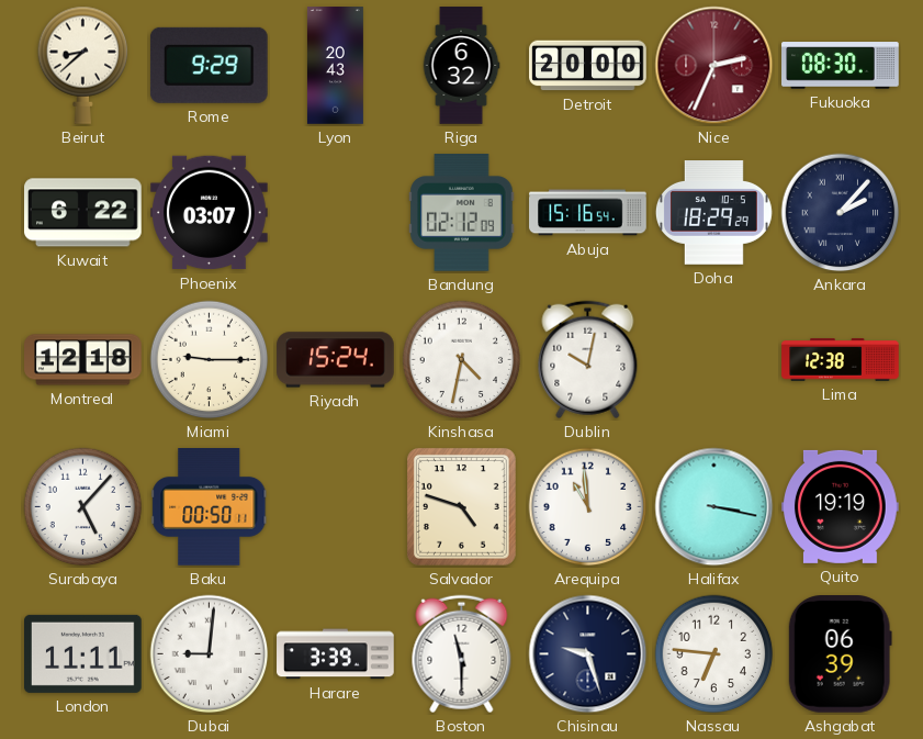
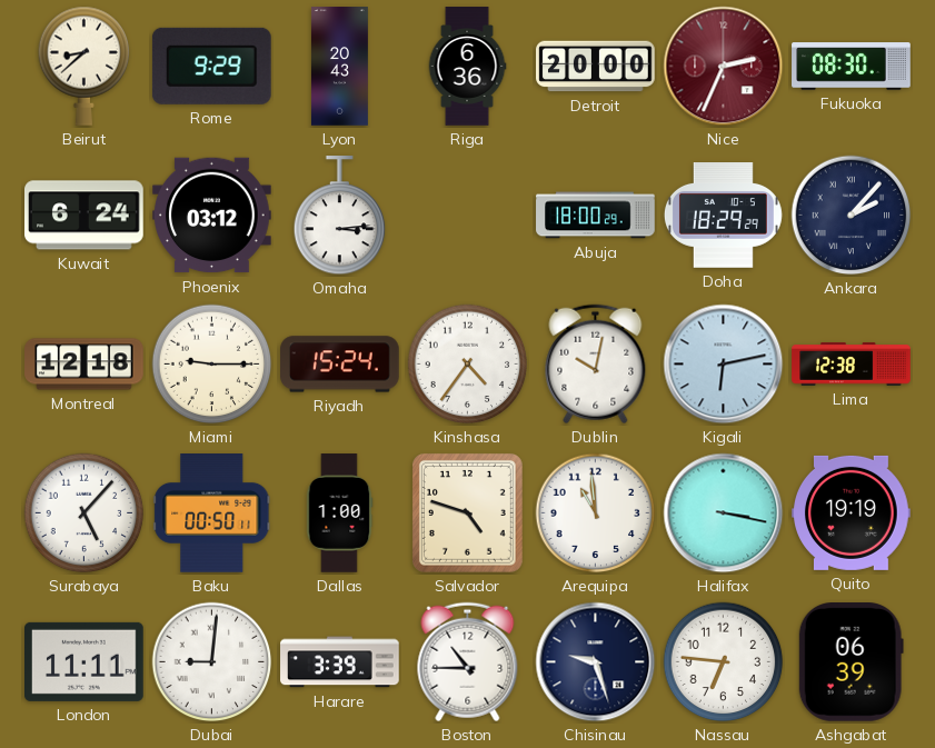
Riga: 6:32 -> 6:36
Kuwait: 6:22 -> 6:24
Phoenix: 03:07 -> 03:12
Omaha: none -> 3:14
Bandung: 02:12 -> none
Abuja: 15:16 -> 18:00
Kinshasa: 4:32 -> 4:36
Kigali: none -> 6:13
Dallas: none -> 1:00
Boston: 11:30 -> 10:45
